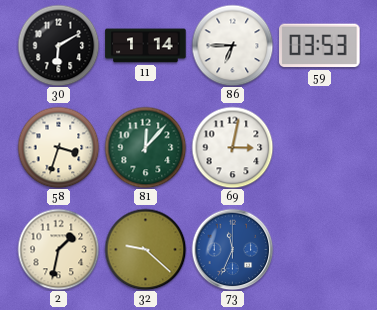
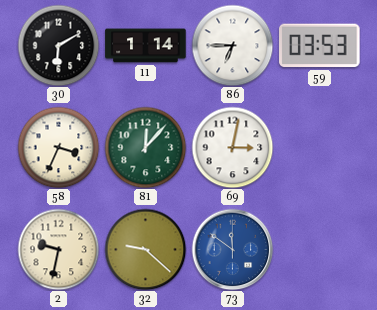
58: 3:33 -> 3:34
2: 1:32 -> 9:32
73: 11:34 -> 11:51
